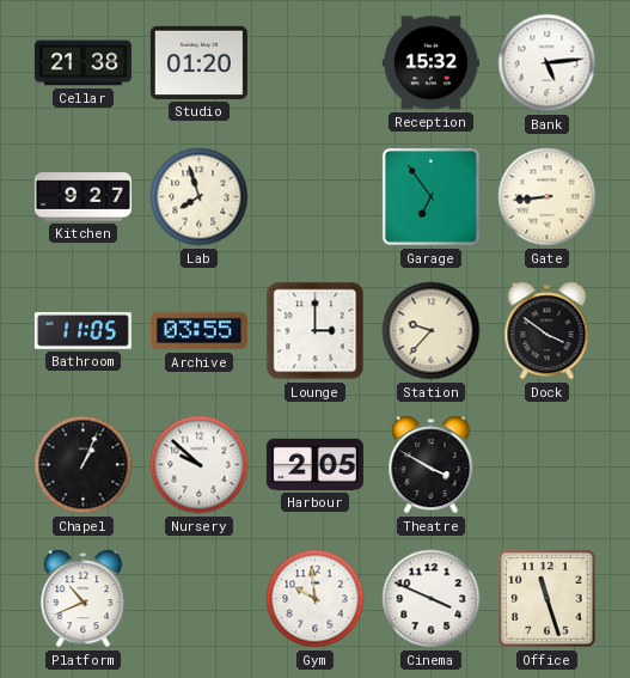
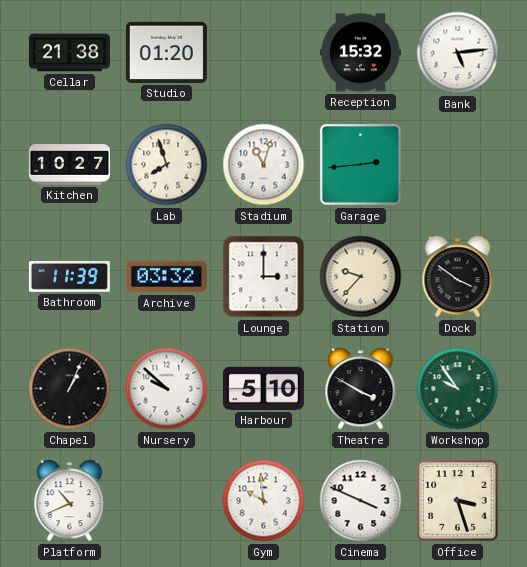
Kitchen: 9:27 -> 10:27
Stadium: none -> 11:03
Garage: 6:54 -> 2:44
Gate: 8:44 -> none
Bathroom: 11:05 -> 11:39
Archive: 03:55 -> 03:32
Harbour: 2:05 -> 5:10
Workshop: none -> 9:54
Office: 11:27 -> 3:27
